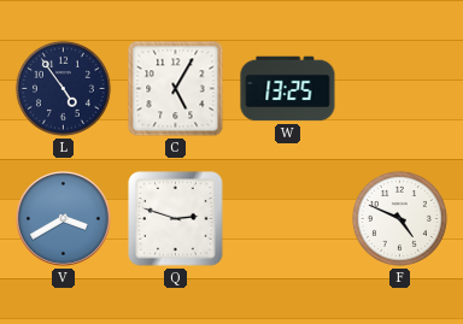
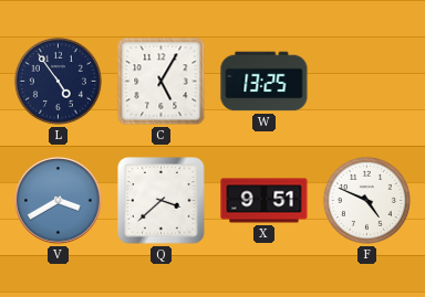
Q: 2:48 -> 3:38
X: none -> 9:51
